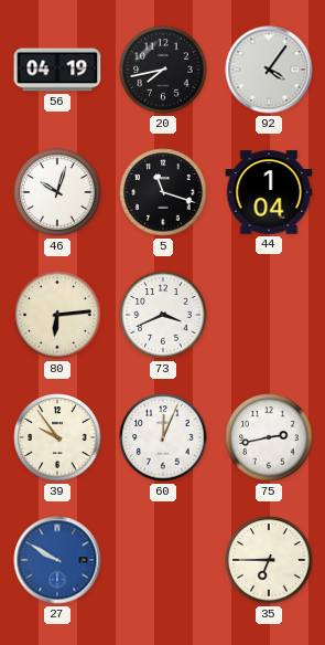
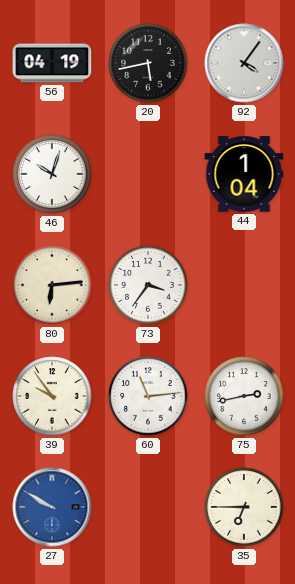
20: 7:43 -> 5:43
5: 11:18 -> none
73: 3:41 -> 3:36
60: 12:04 -> 11:14
